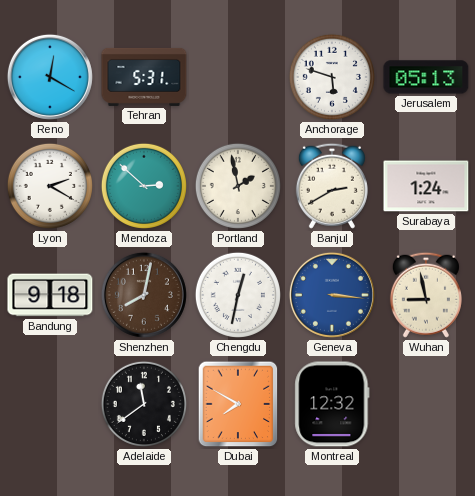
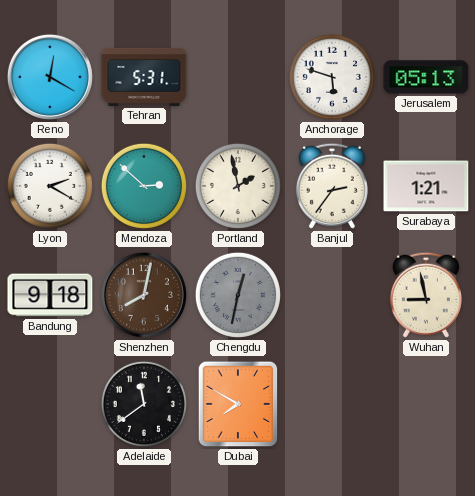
Banjul: 2:40 -> 2:36
Surabaya: 1:24 -> 1:21
Chengdu dial: white -> grey
Geneva: 3:16 -> none
Montreal: 12:32 -> none
